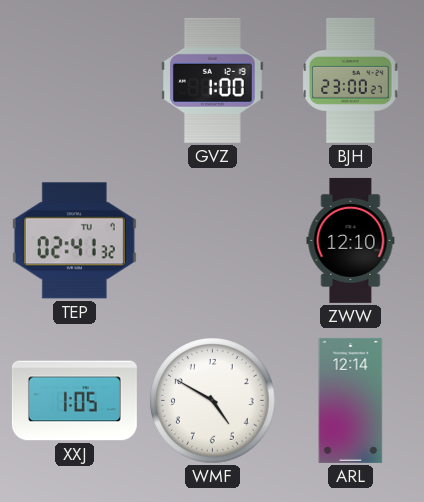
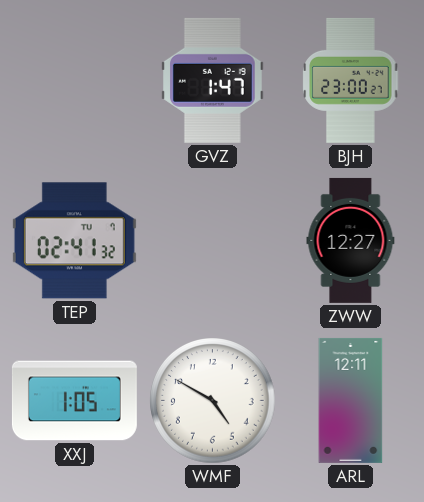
GVZ: 1:00 -> 1:47
ZWW: 12:10 -> 12:27
ARL: 12:14 -> 12:11
